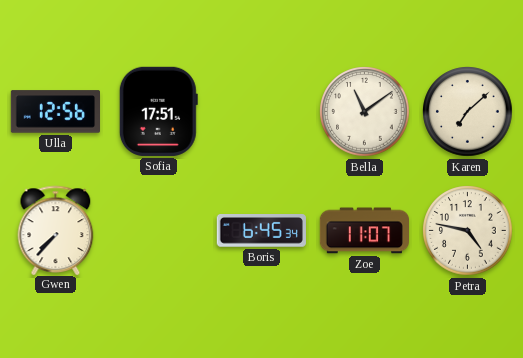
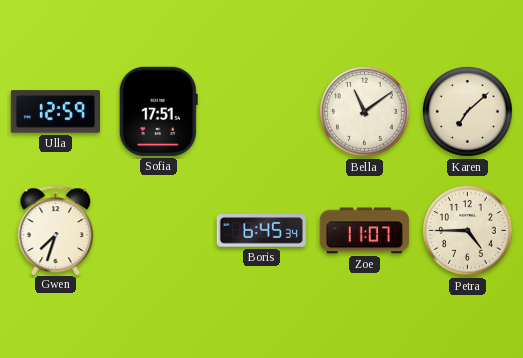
Ulla: 12:56 -> 12:59
Gwen: 7:37 -> 7:33
Petra: 4:47 -> 4:45
